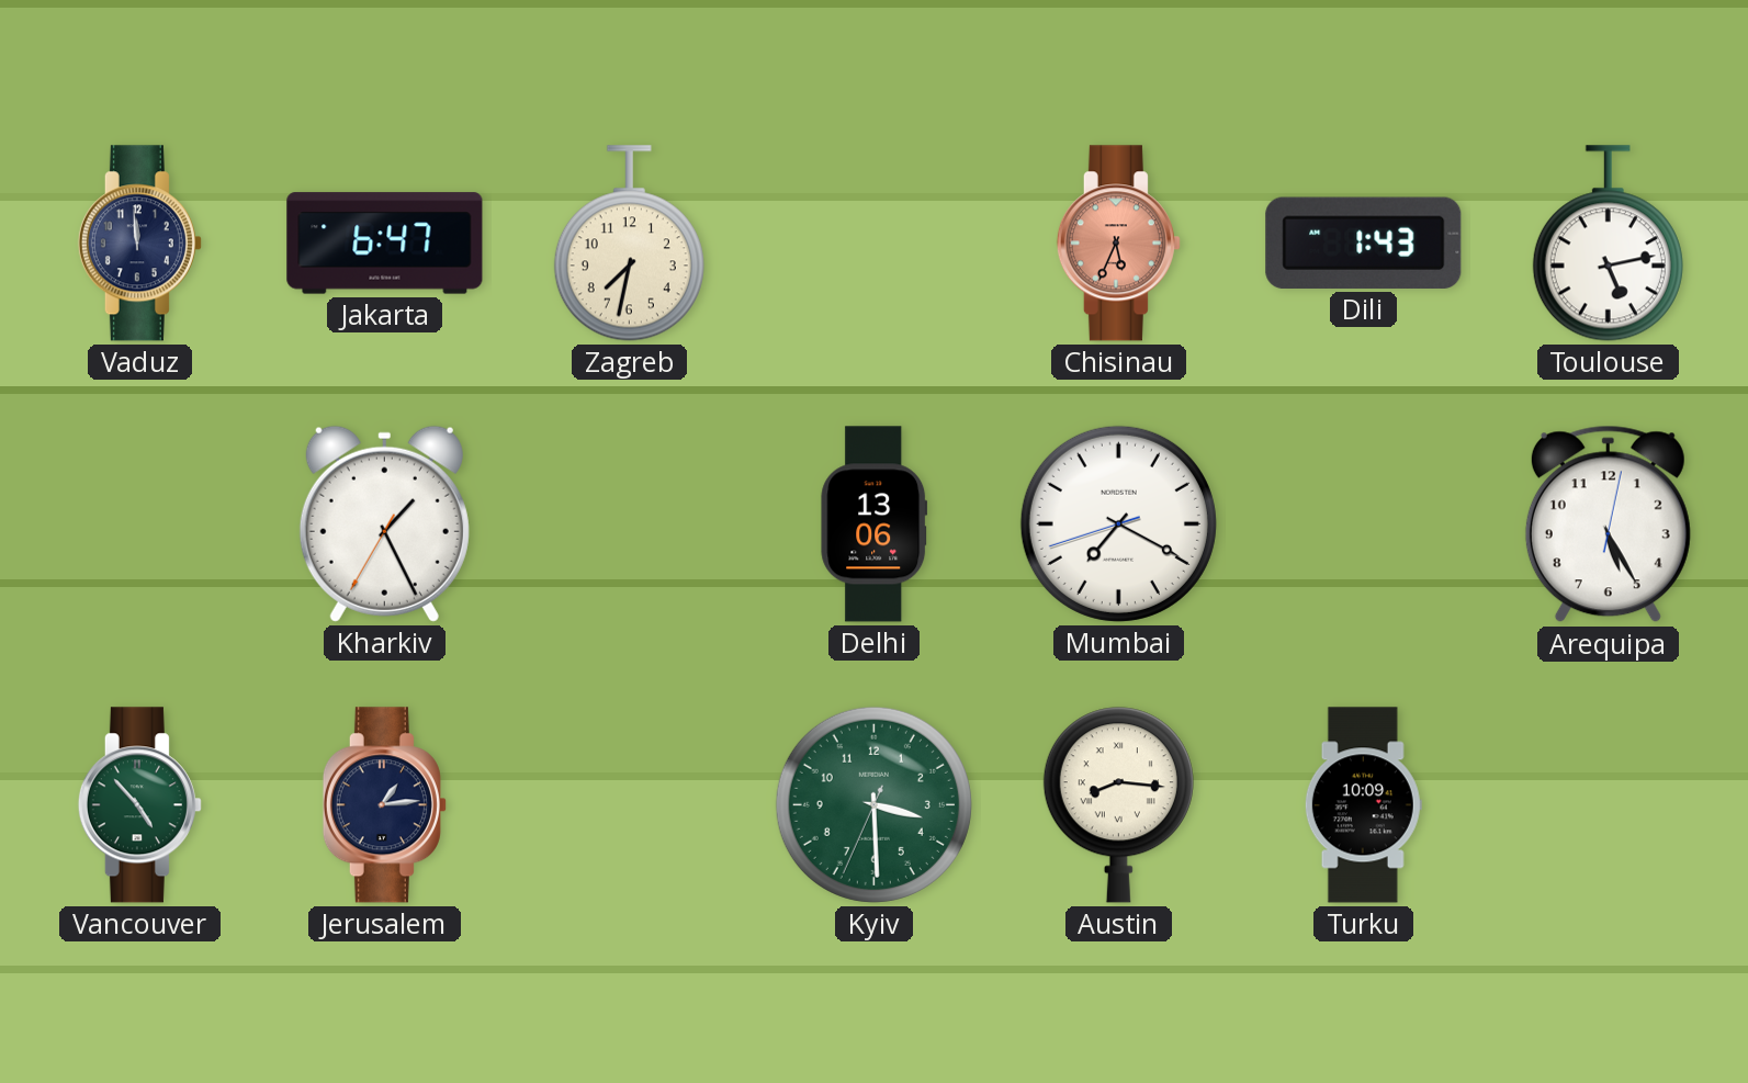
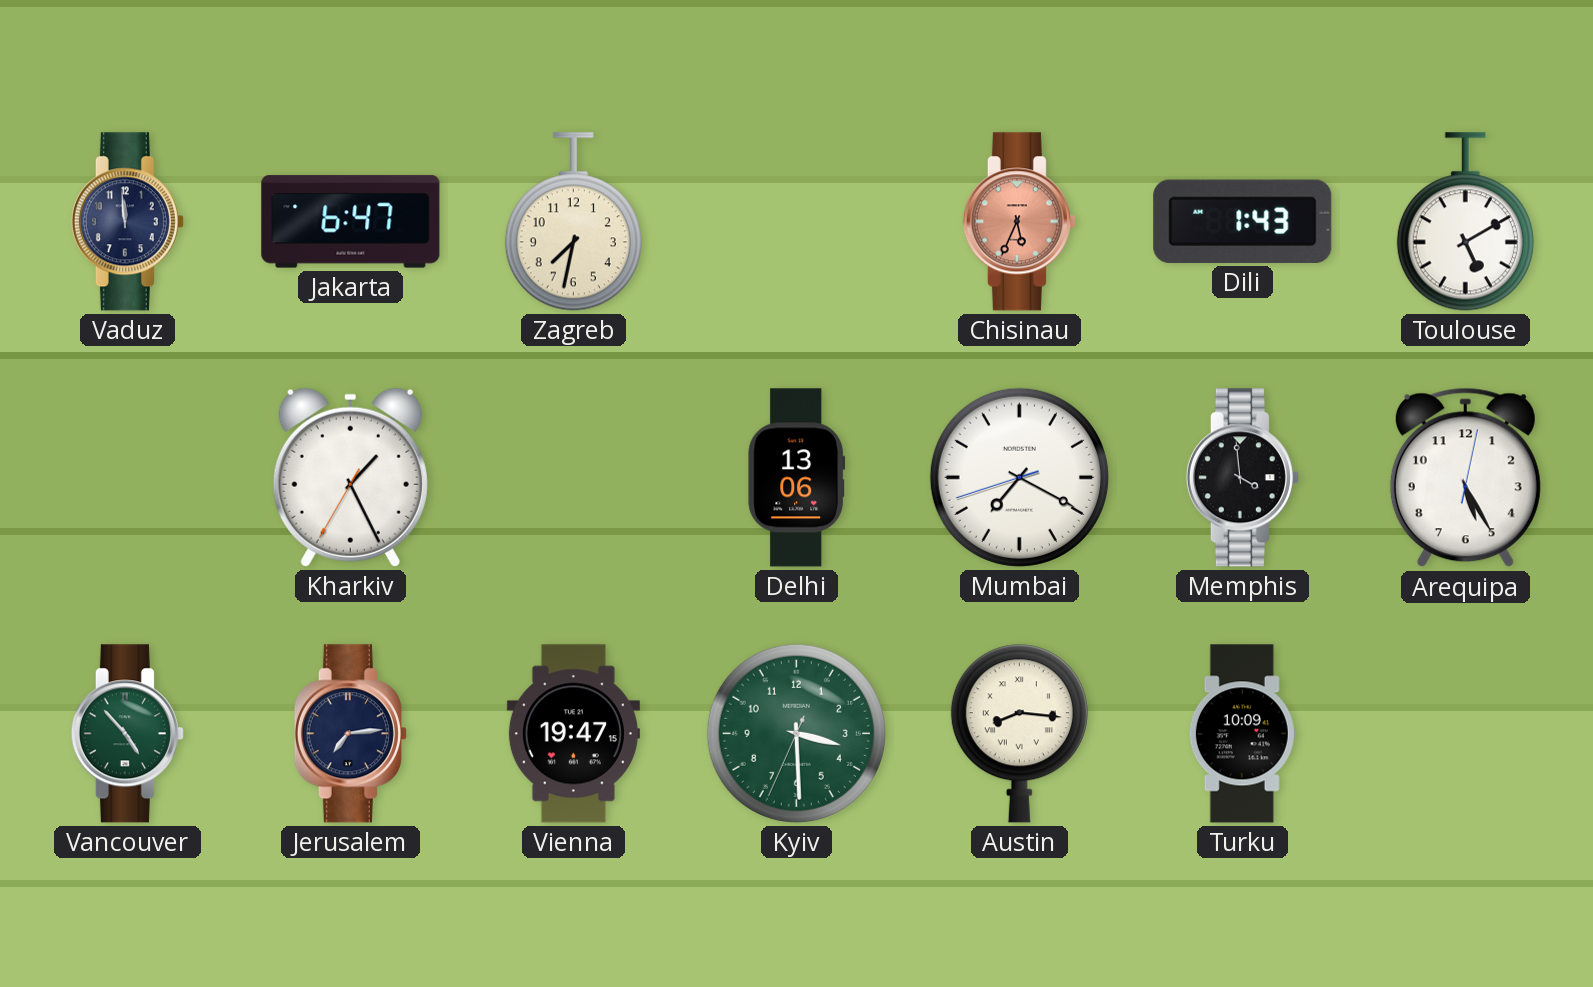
Toulouse: 5:13 -> 5:10
Memphis: none -> 3:59
Jerusalem: 1:14 -> 7:14
Vienna: none -> 19:47
